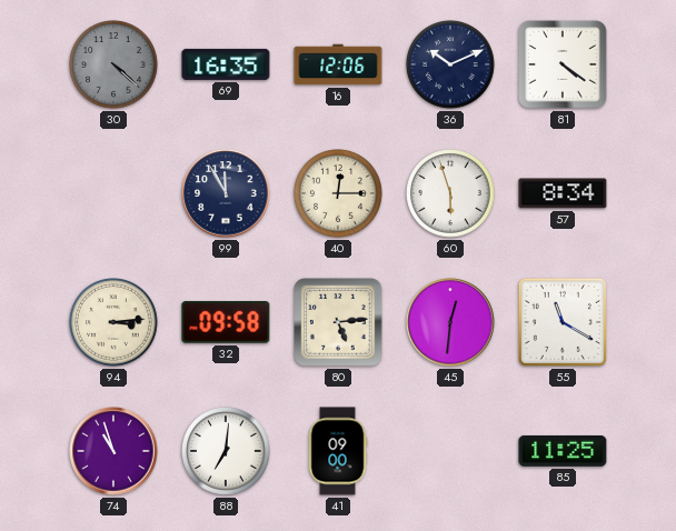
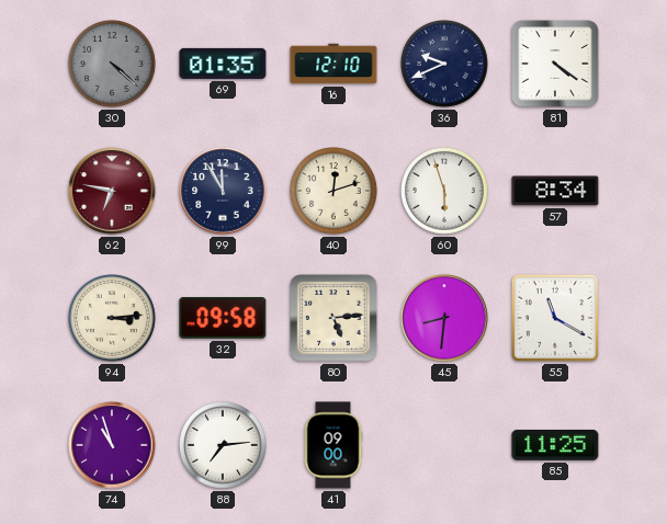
69: 16:35 -> 01:35
16: 12:06 -> 12:10
36: 10:11 -> 9:41
62: none -> 6:47
40: 12:15 -> 12:12
45: 12:31 -> 8:31
88: 7:01 -> 7:14
